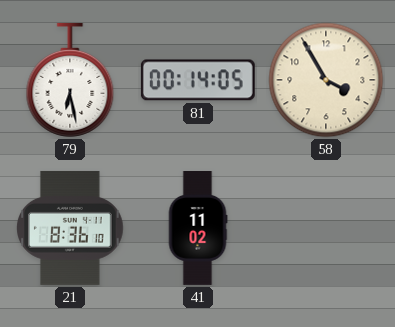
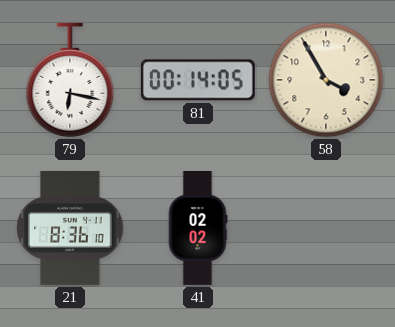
79: 6:28 -> 6:17
41: 11:02 -> 02:02
